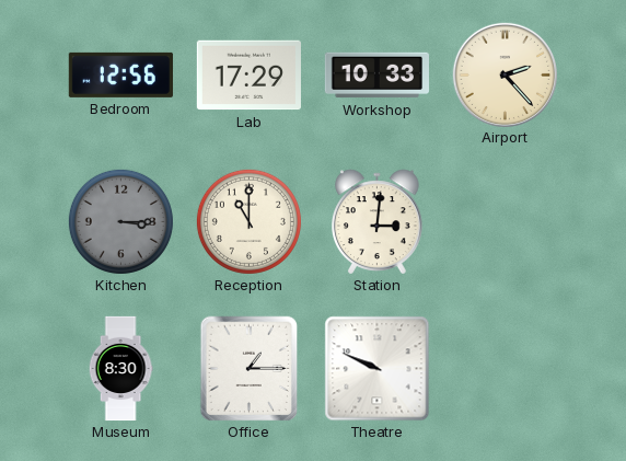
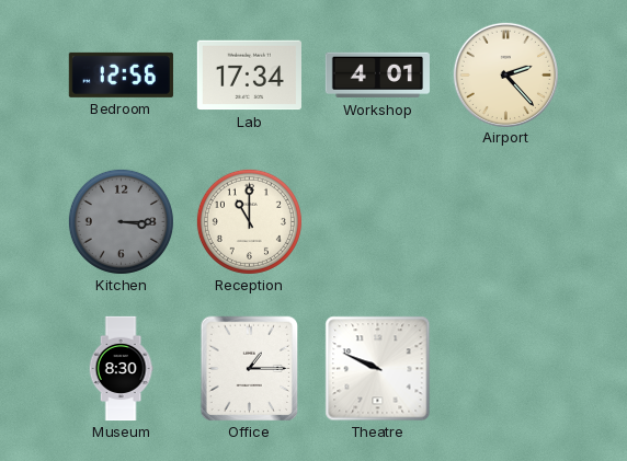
Lab: 17:29 -> 17:34
Workshop: 10:33 -> 4:01
Station: 3:01 -> none
